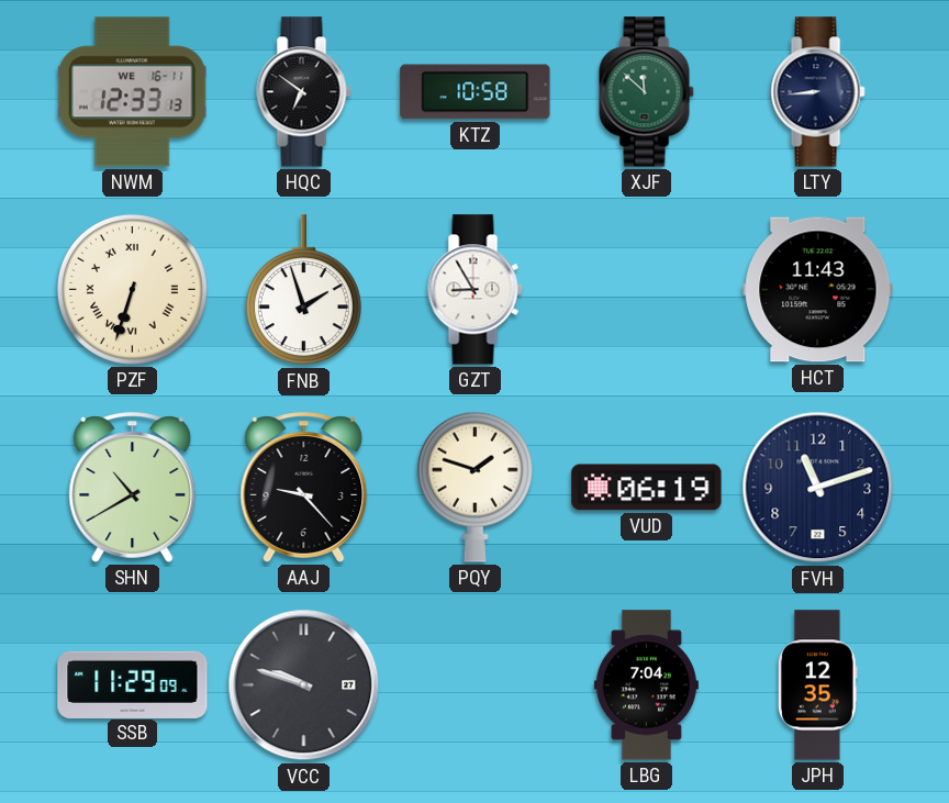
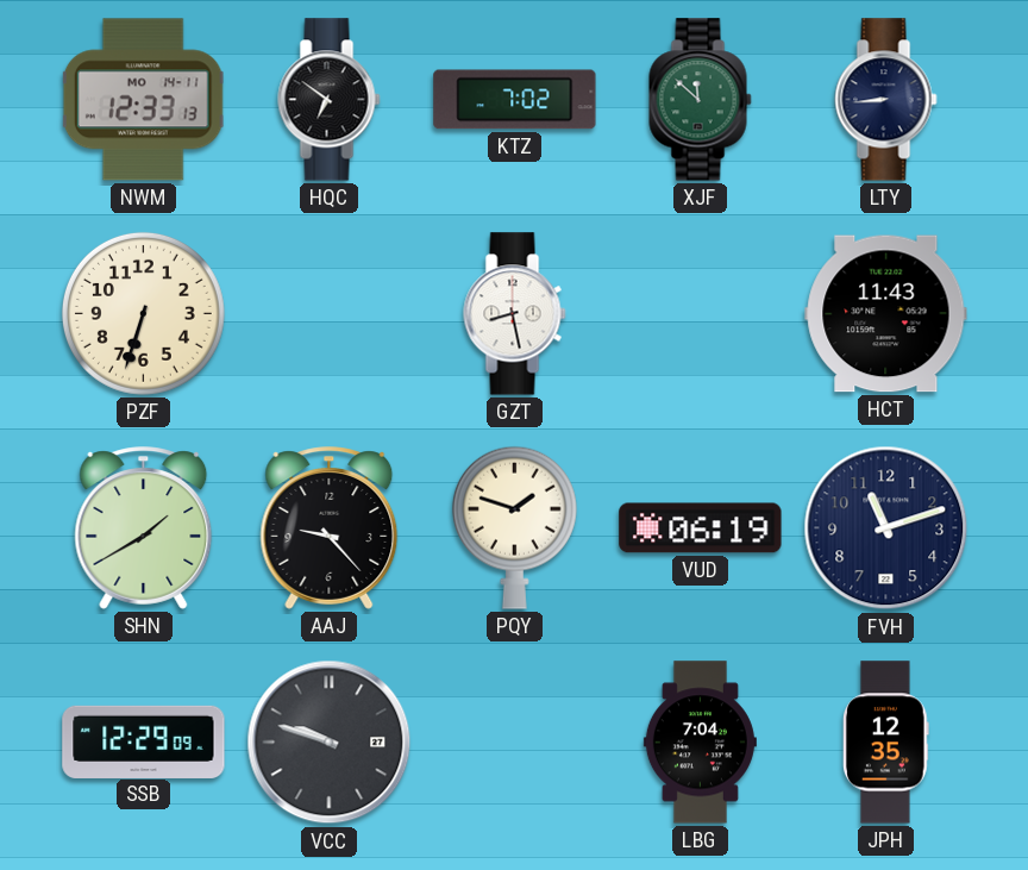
NWM date: WE 16-11 -> MO 14-11
KTZ: 10:58 -> 7:02
PZF numerals: Roman -> Arabic
FNB: 1:57 -> none
GZT: 8:55 -> 8:28
SHN: 10:40 -> 1:40
SSB: 11:29 -> 12:29
